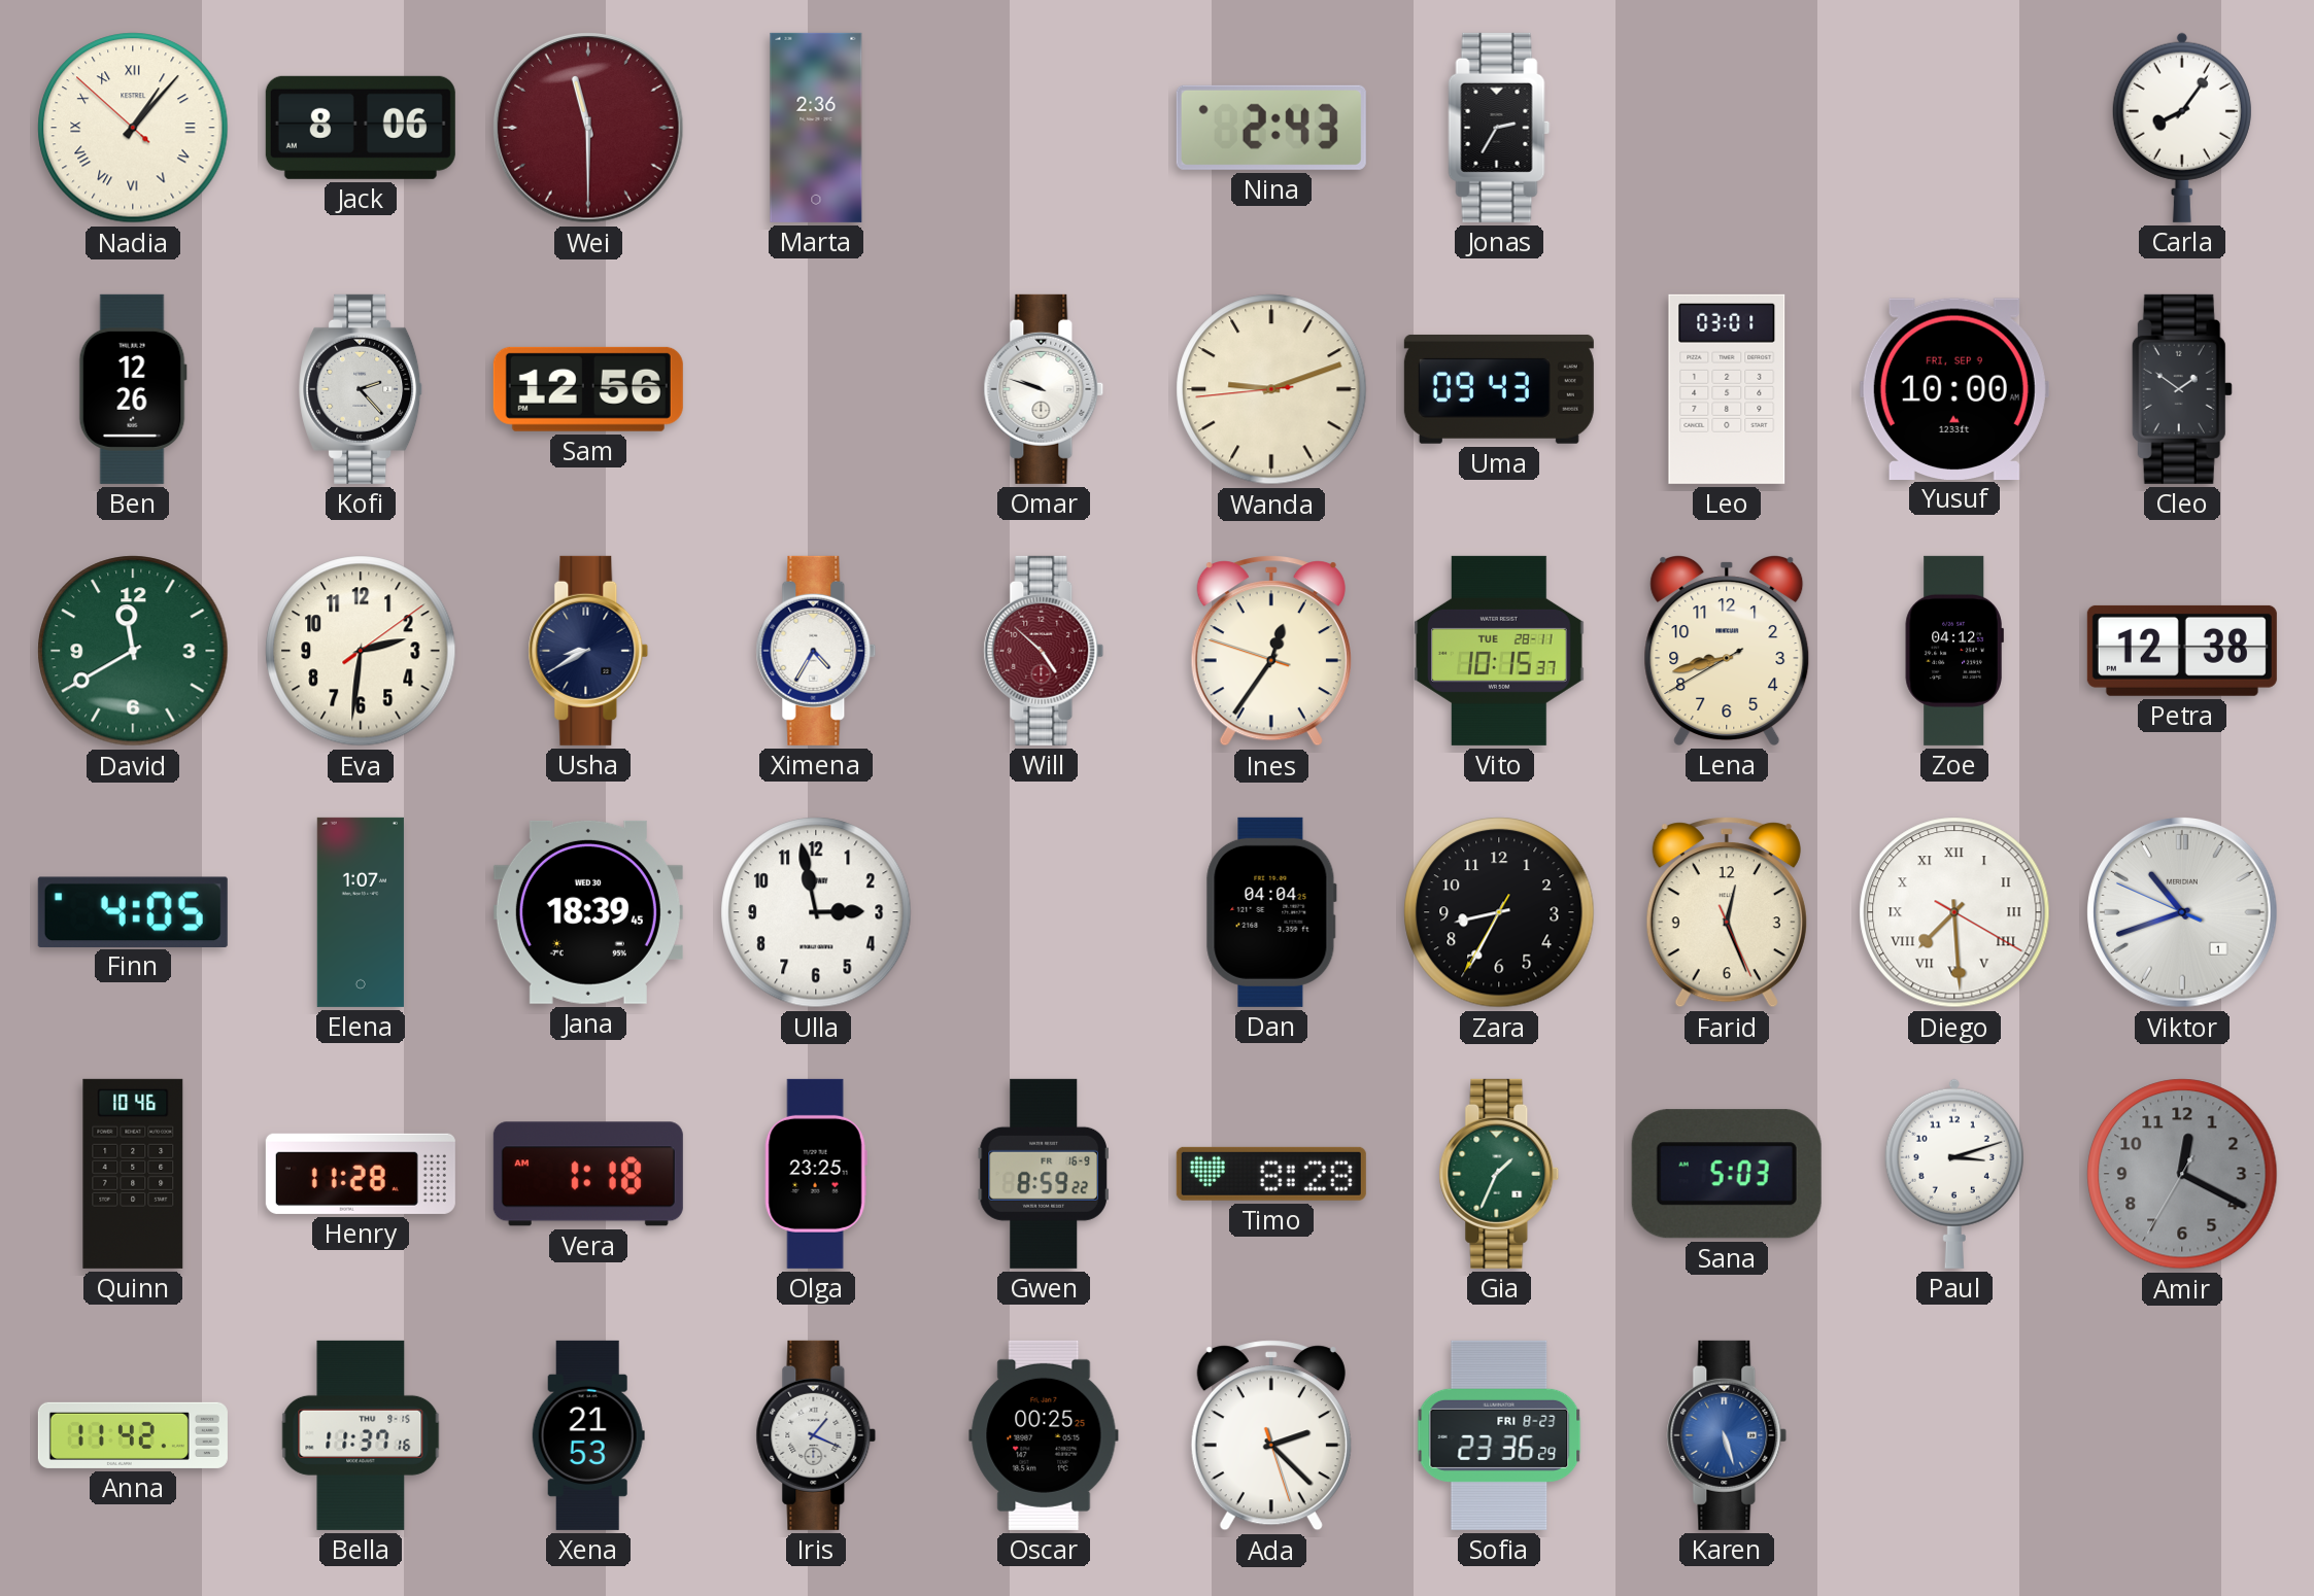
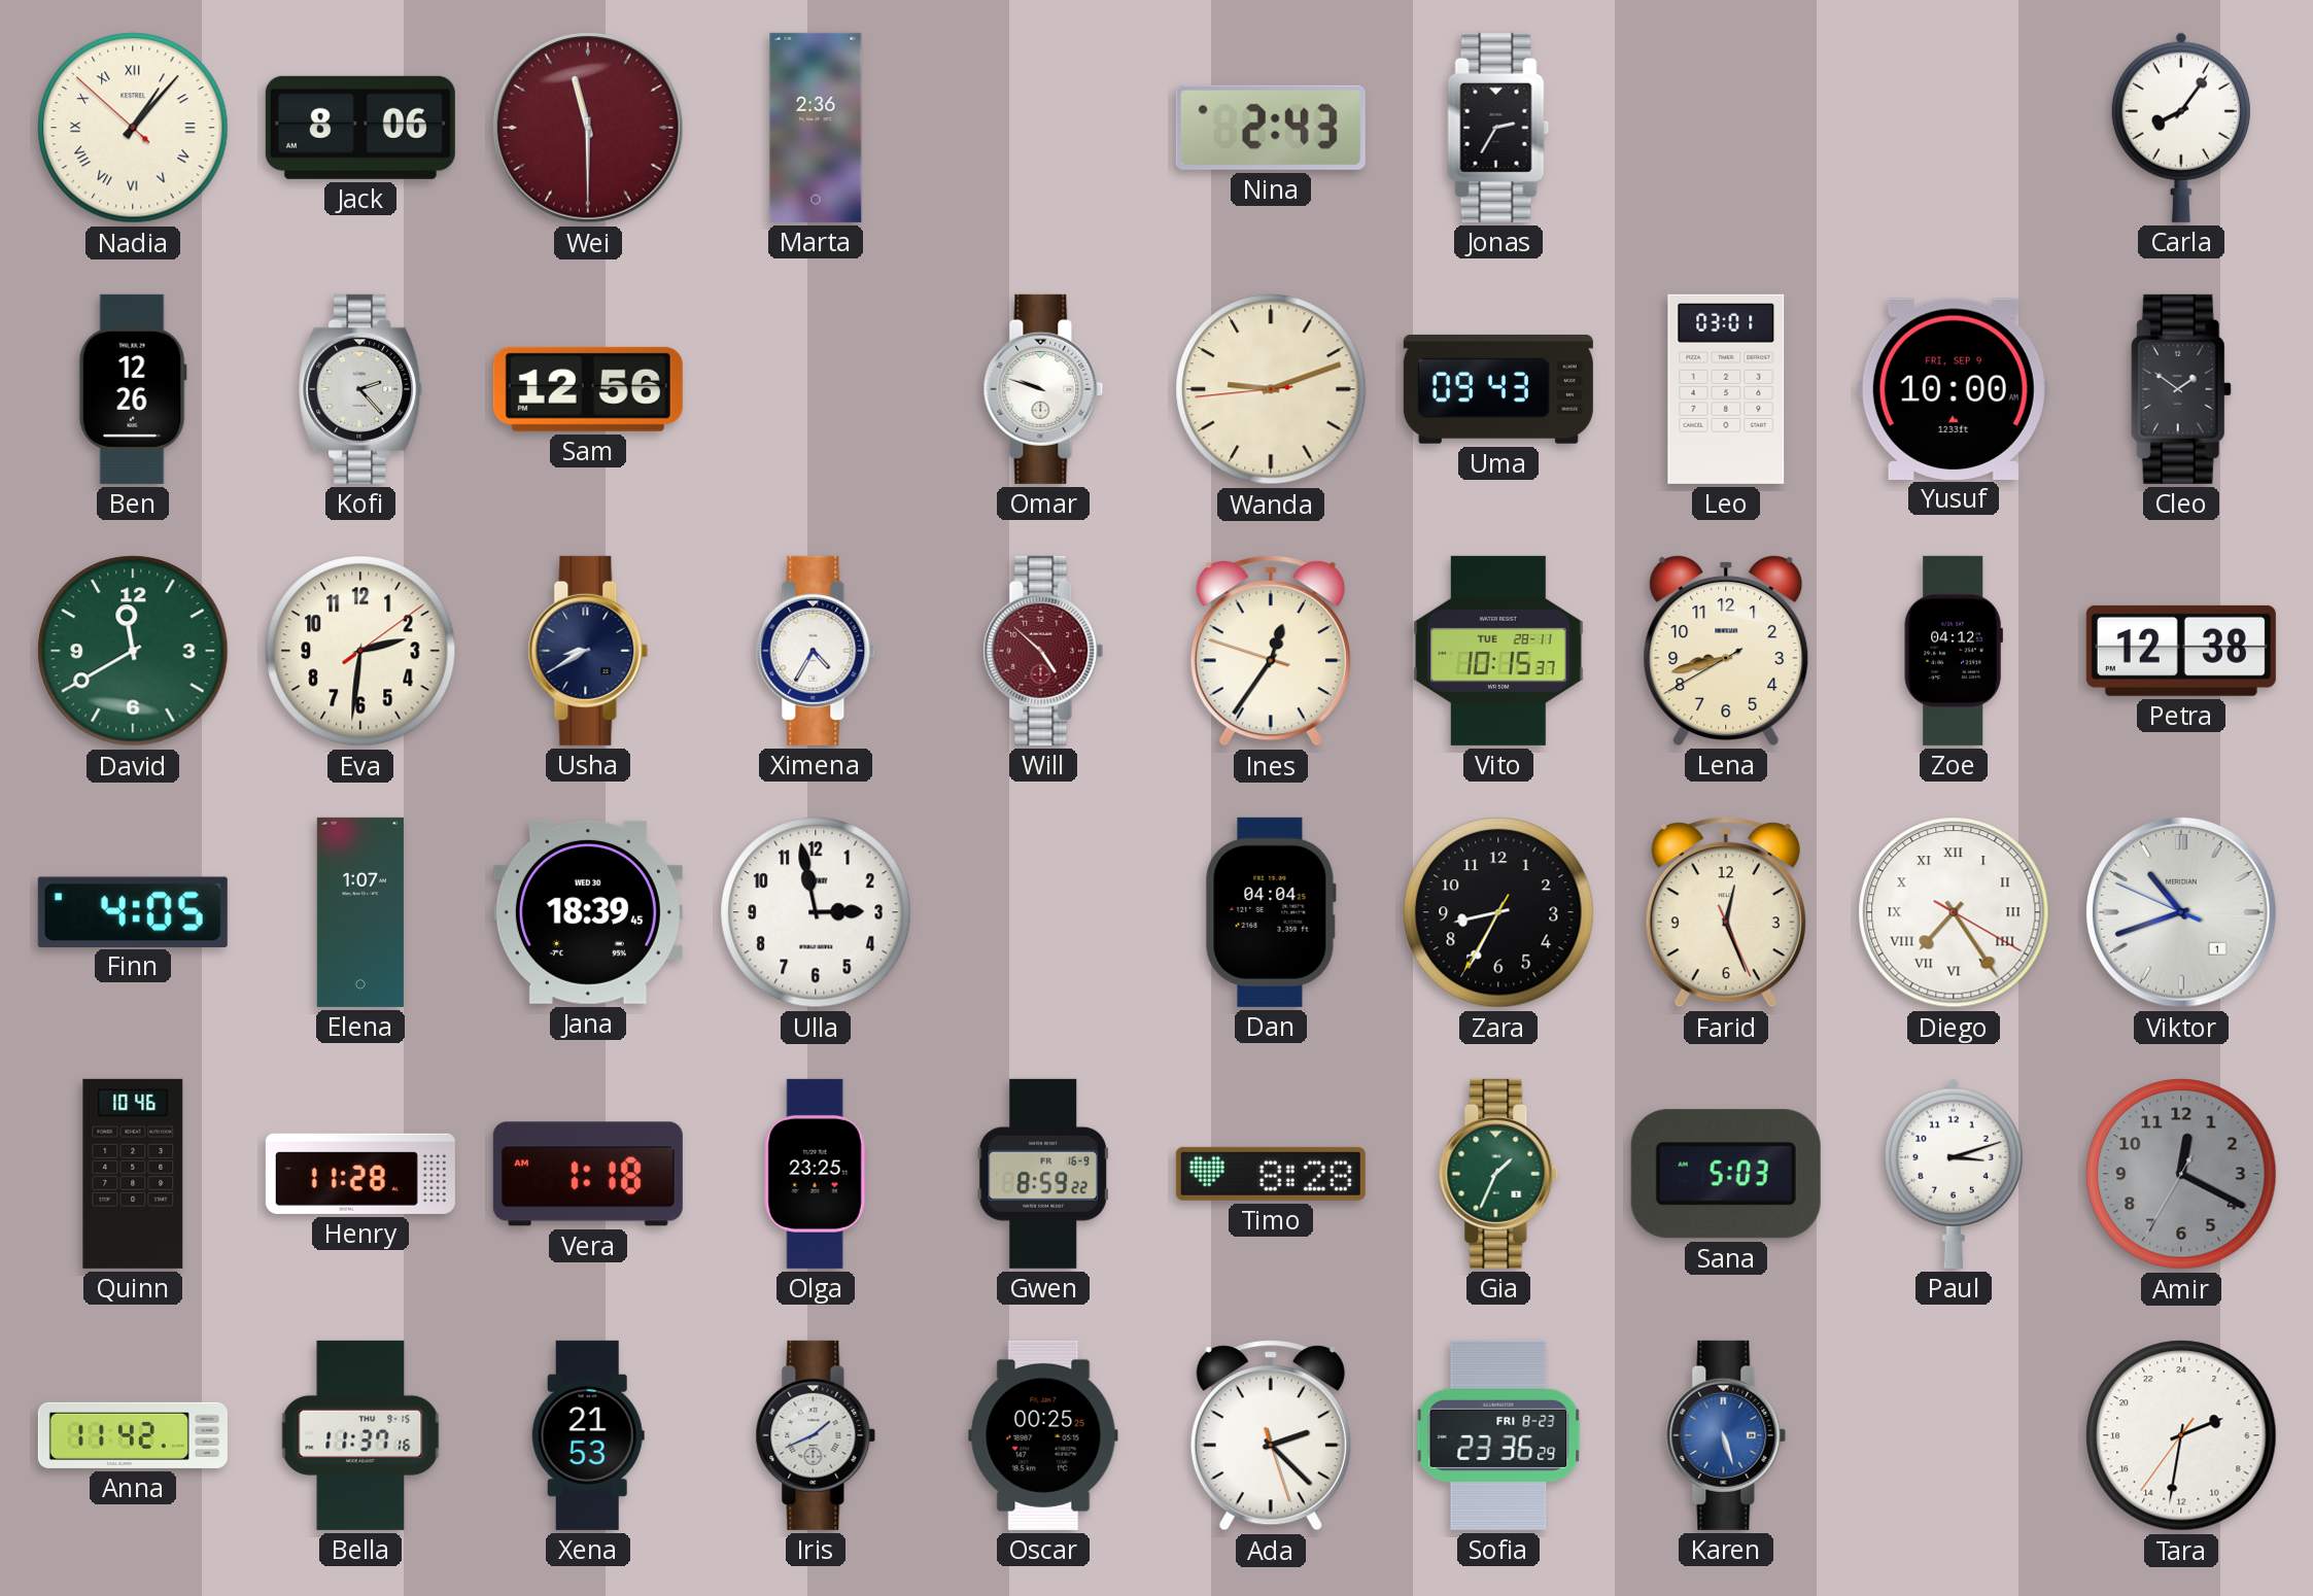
Diego: 7:29 -> 7:24
Iris: 1:19 -> 1:41
Tara: none -> 4:31
